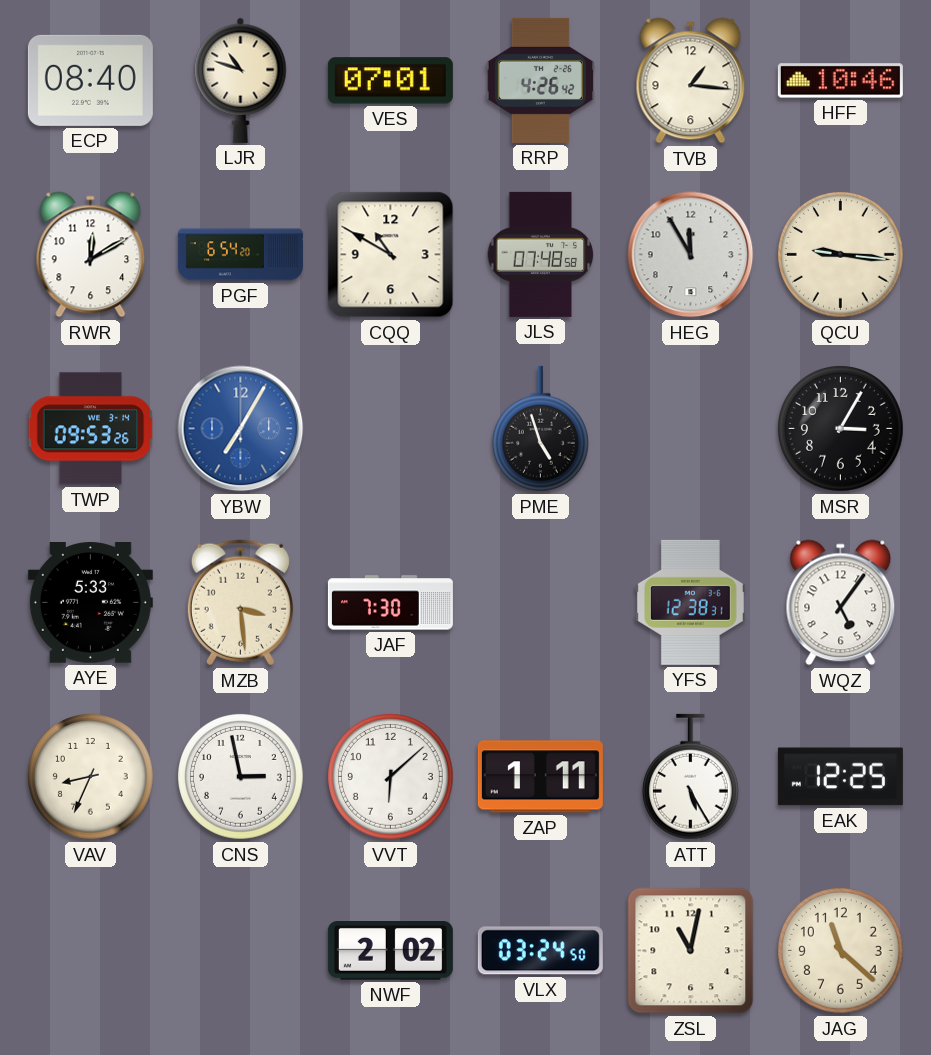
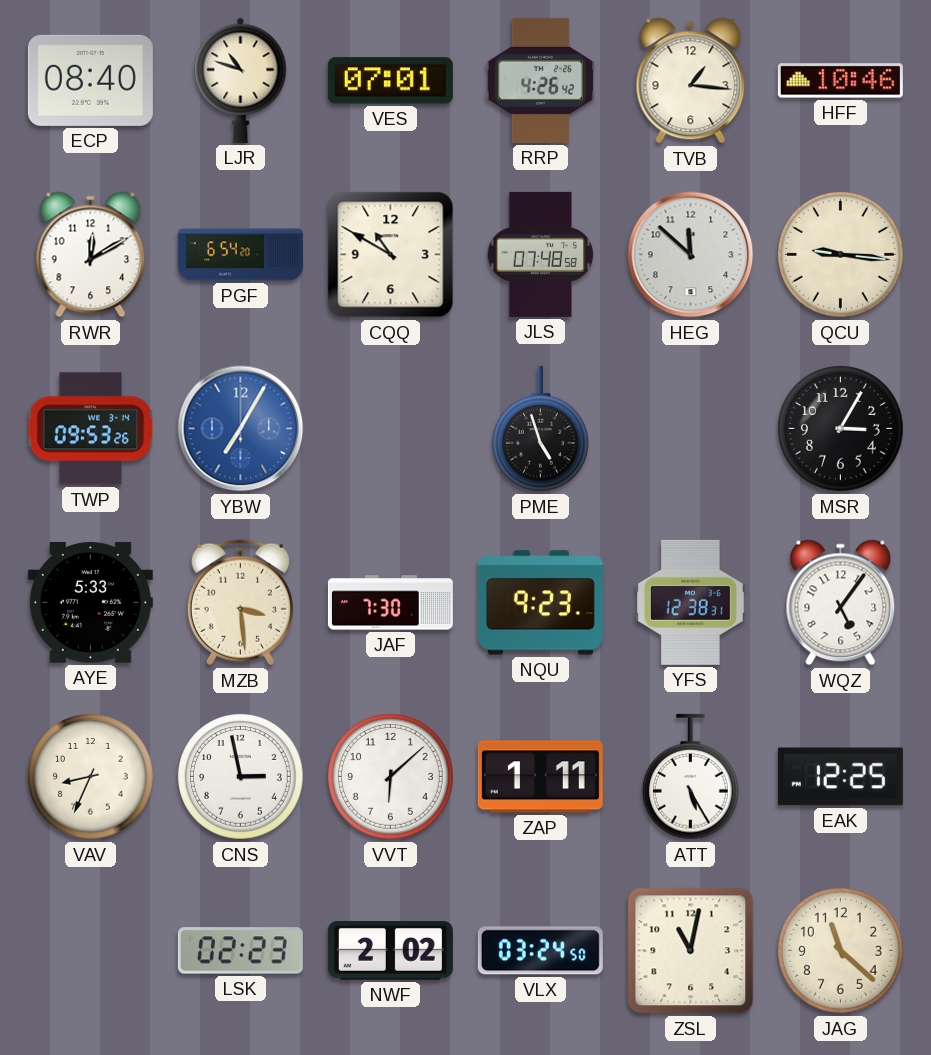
HEG: 11:55 -> 11:52
NQU: none -> 9:23
LSK: none -> 02:23
